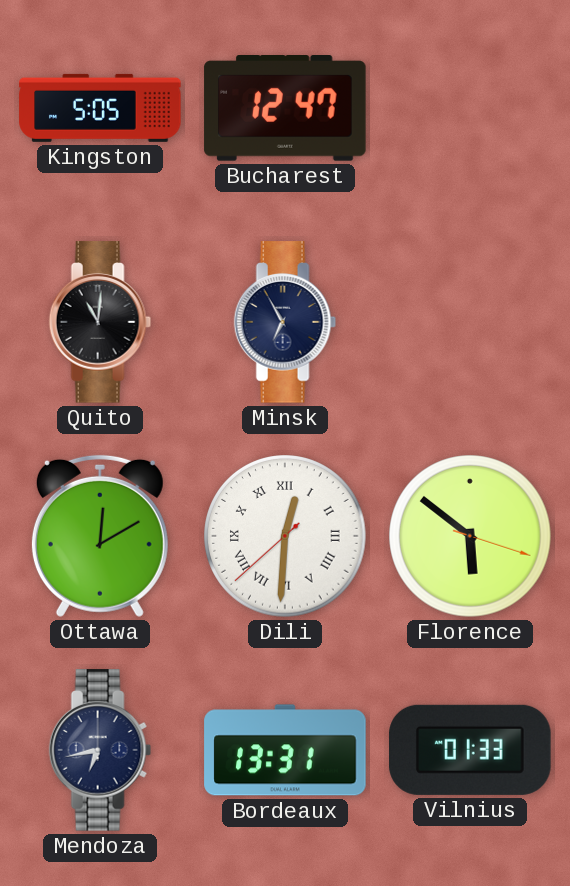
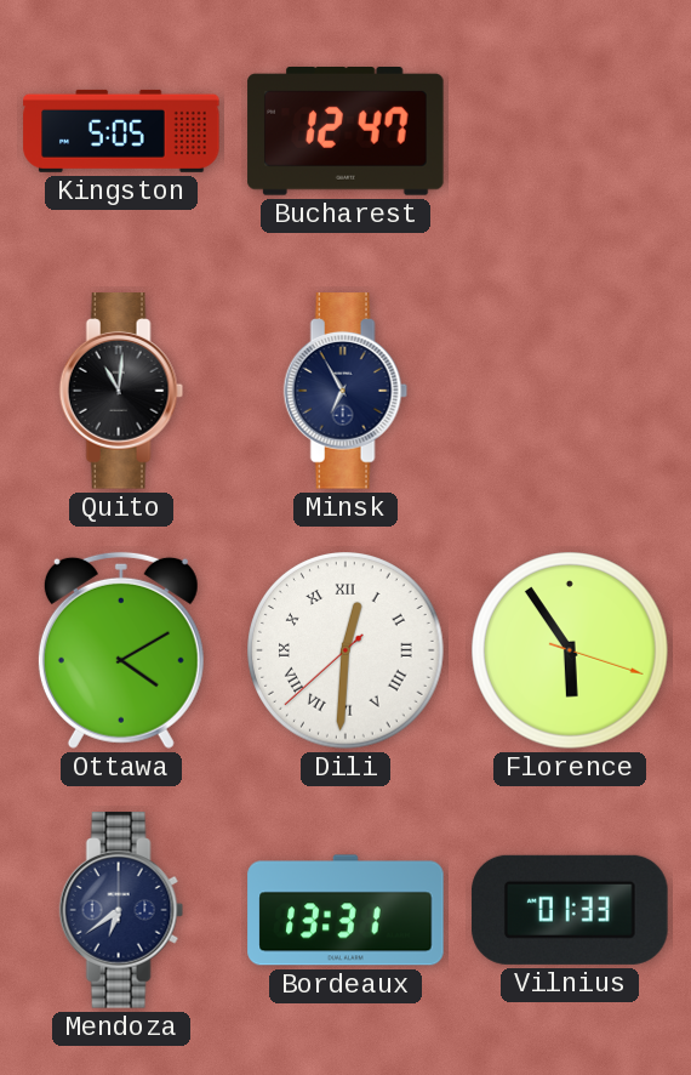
Ottawa: 12:10 -> 4:10
Florence: 5:51 -> 5:54
Mendoza: 6:43 -> 6:39
